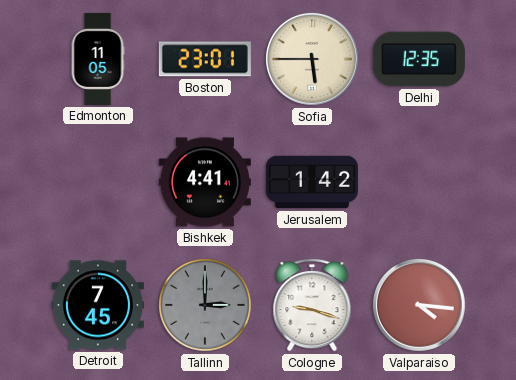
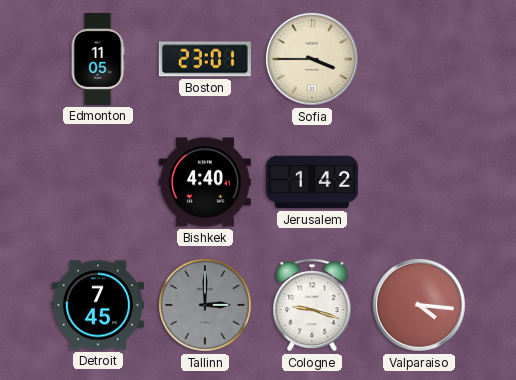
Sofia: 5:45 -> 3:45
Delhi: 12:35 -> none
Bishkek: 4:41 -> 4:40
